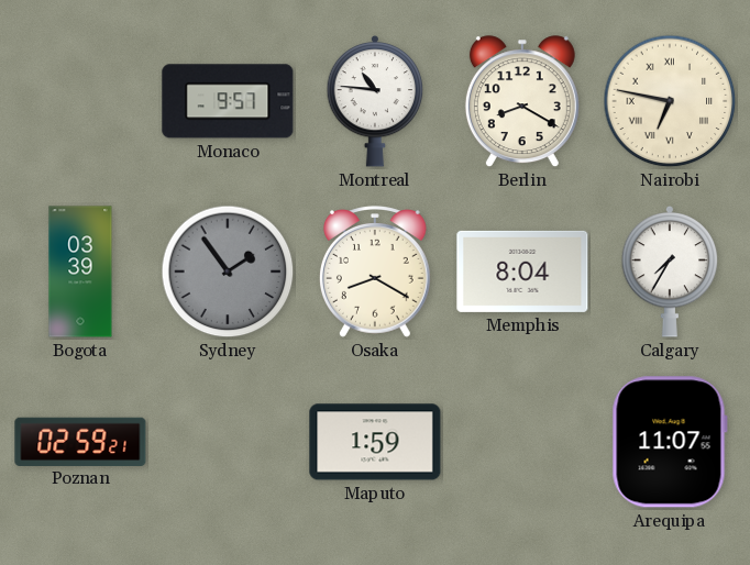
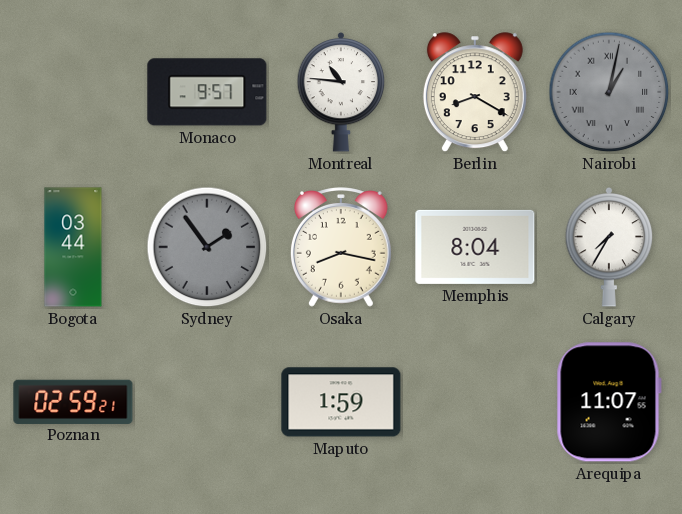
Nairobi: 6:47 -> 1:02
Nairobi dial: cream -> grey
Bogota: 03:39 -> 03:44
Osaka: 8:20 -> 8:17
